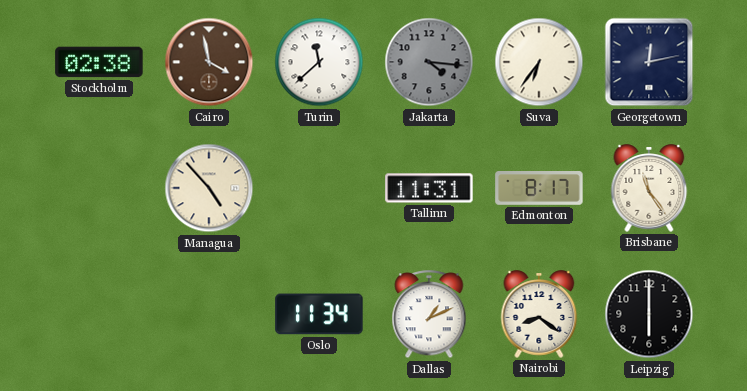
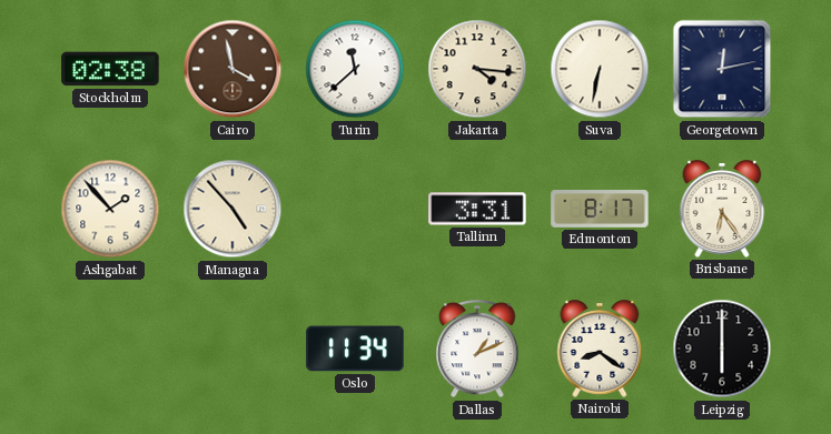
Jakarta dial: grey -> cream
Suva: 6:36 -> 6:32
Ashgabat: none -> 1:53
Tallinn: 11:31 -> 3:31
Brisbane: 11:24 -> 6:24
